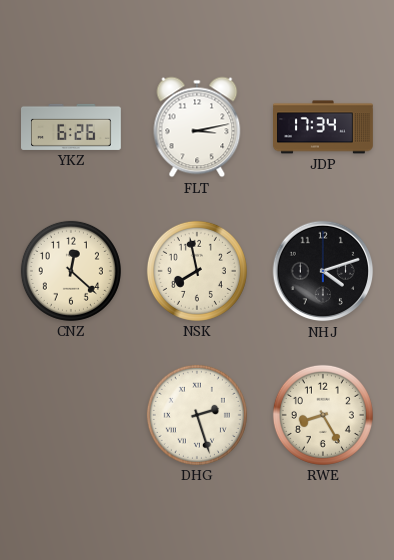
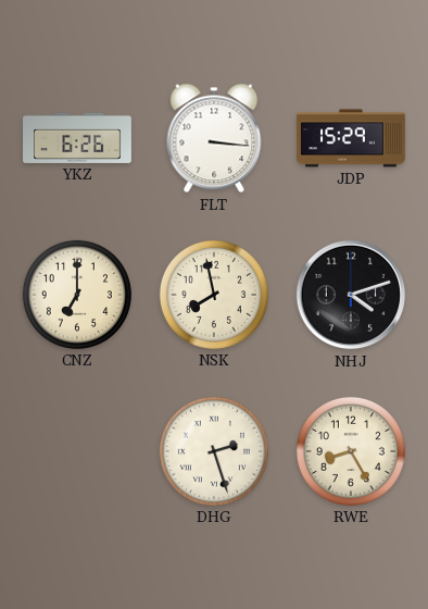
FLT: 3:13 -> 3:16
JDP: 17:34 -> 15:29
CNZ: 12:22 -> 7:00
